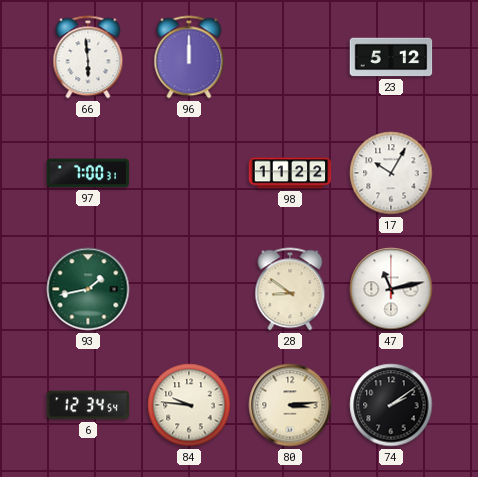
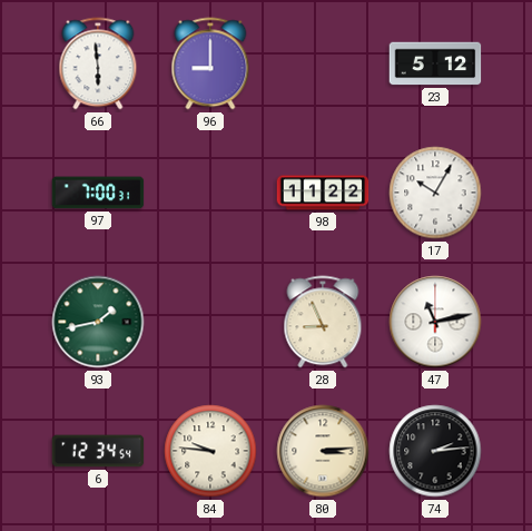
96: 12:00 -> 9:00
28: 8:51 -> 8:56
74: 2:09 -> 2:14
